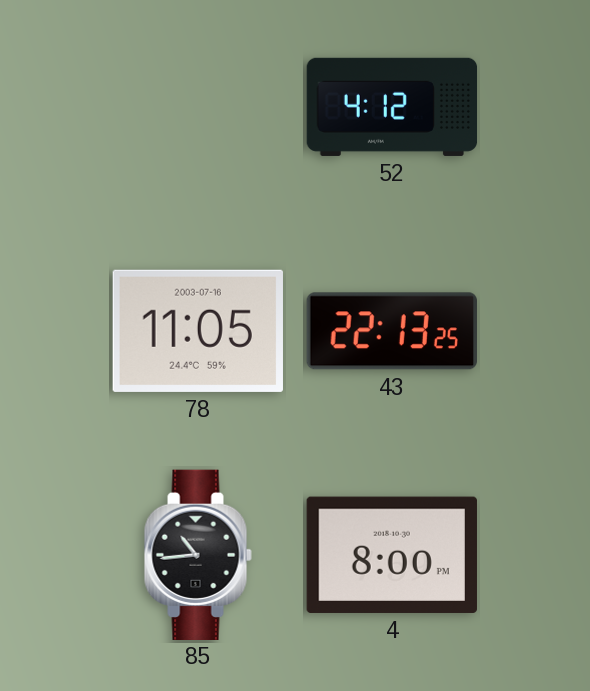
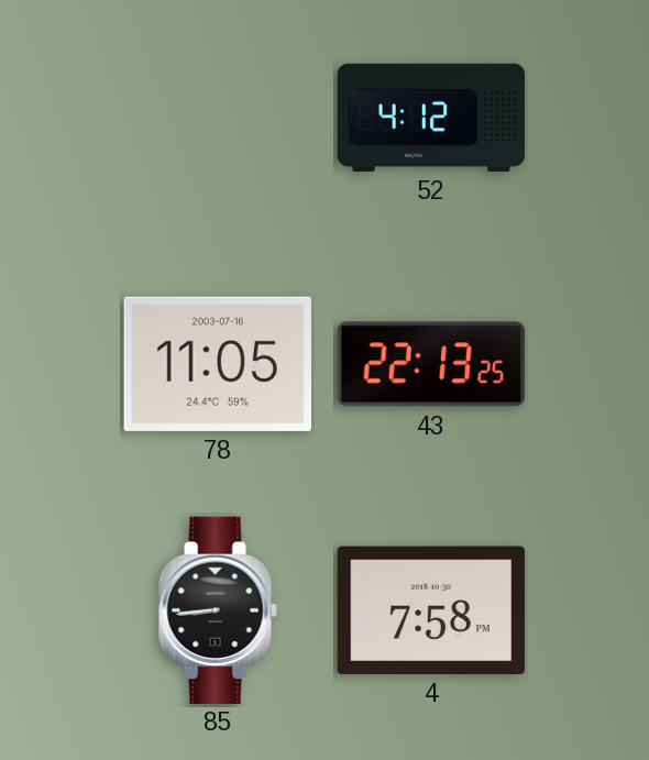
85: 10:44 -> 8:44
4: 8:00 -> 7:58
